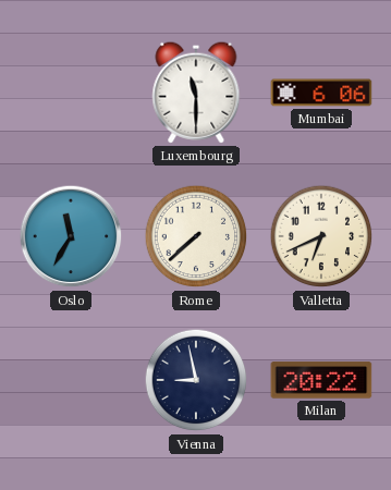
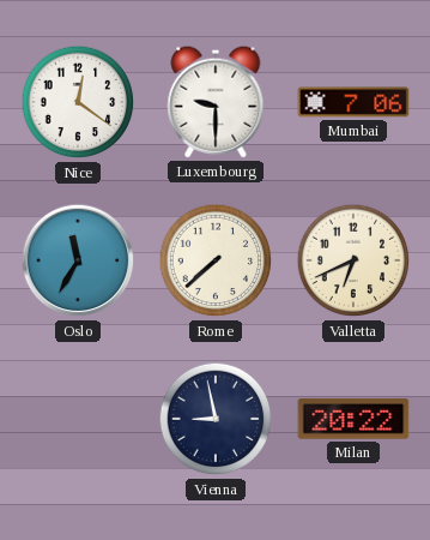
Nice: none -> 12:21
Luxembourg: 11:30 -> 9:30
Mumbai: 6:06 -> 7:06
